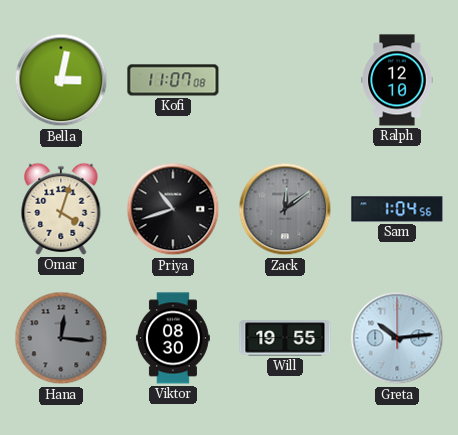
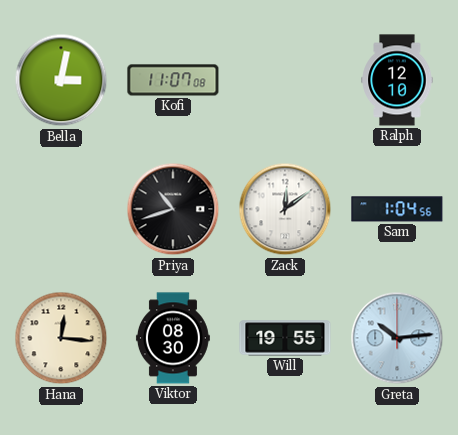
Omar: 4:03 -> none
Zack dial: grey -> white
Hana dial: grey -> cream
